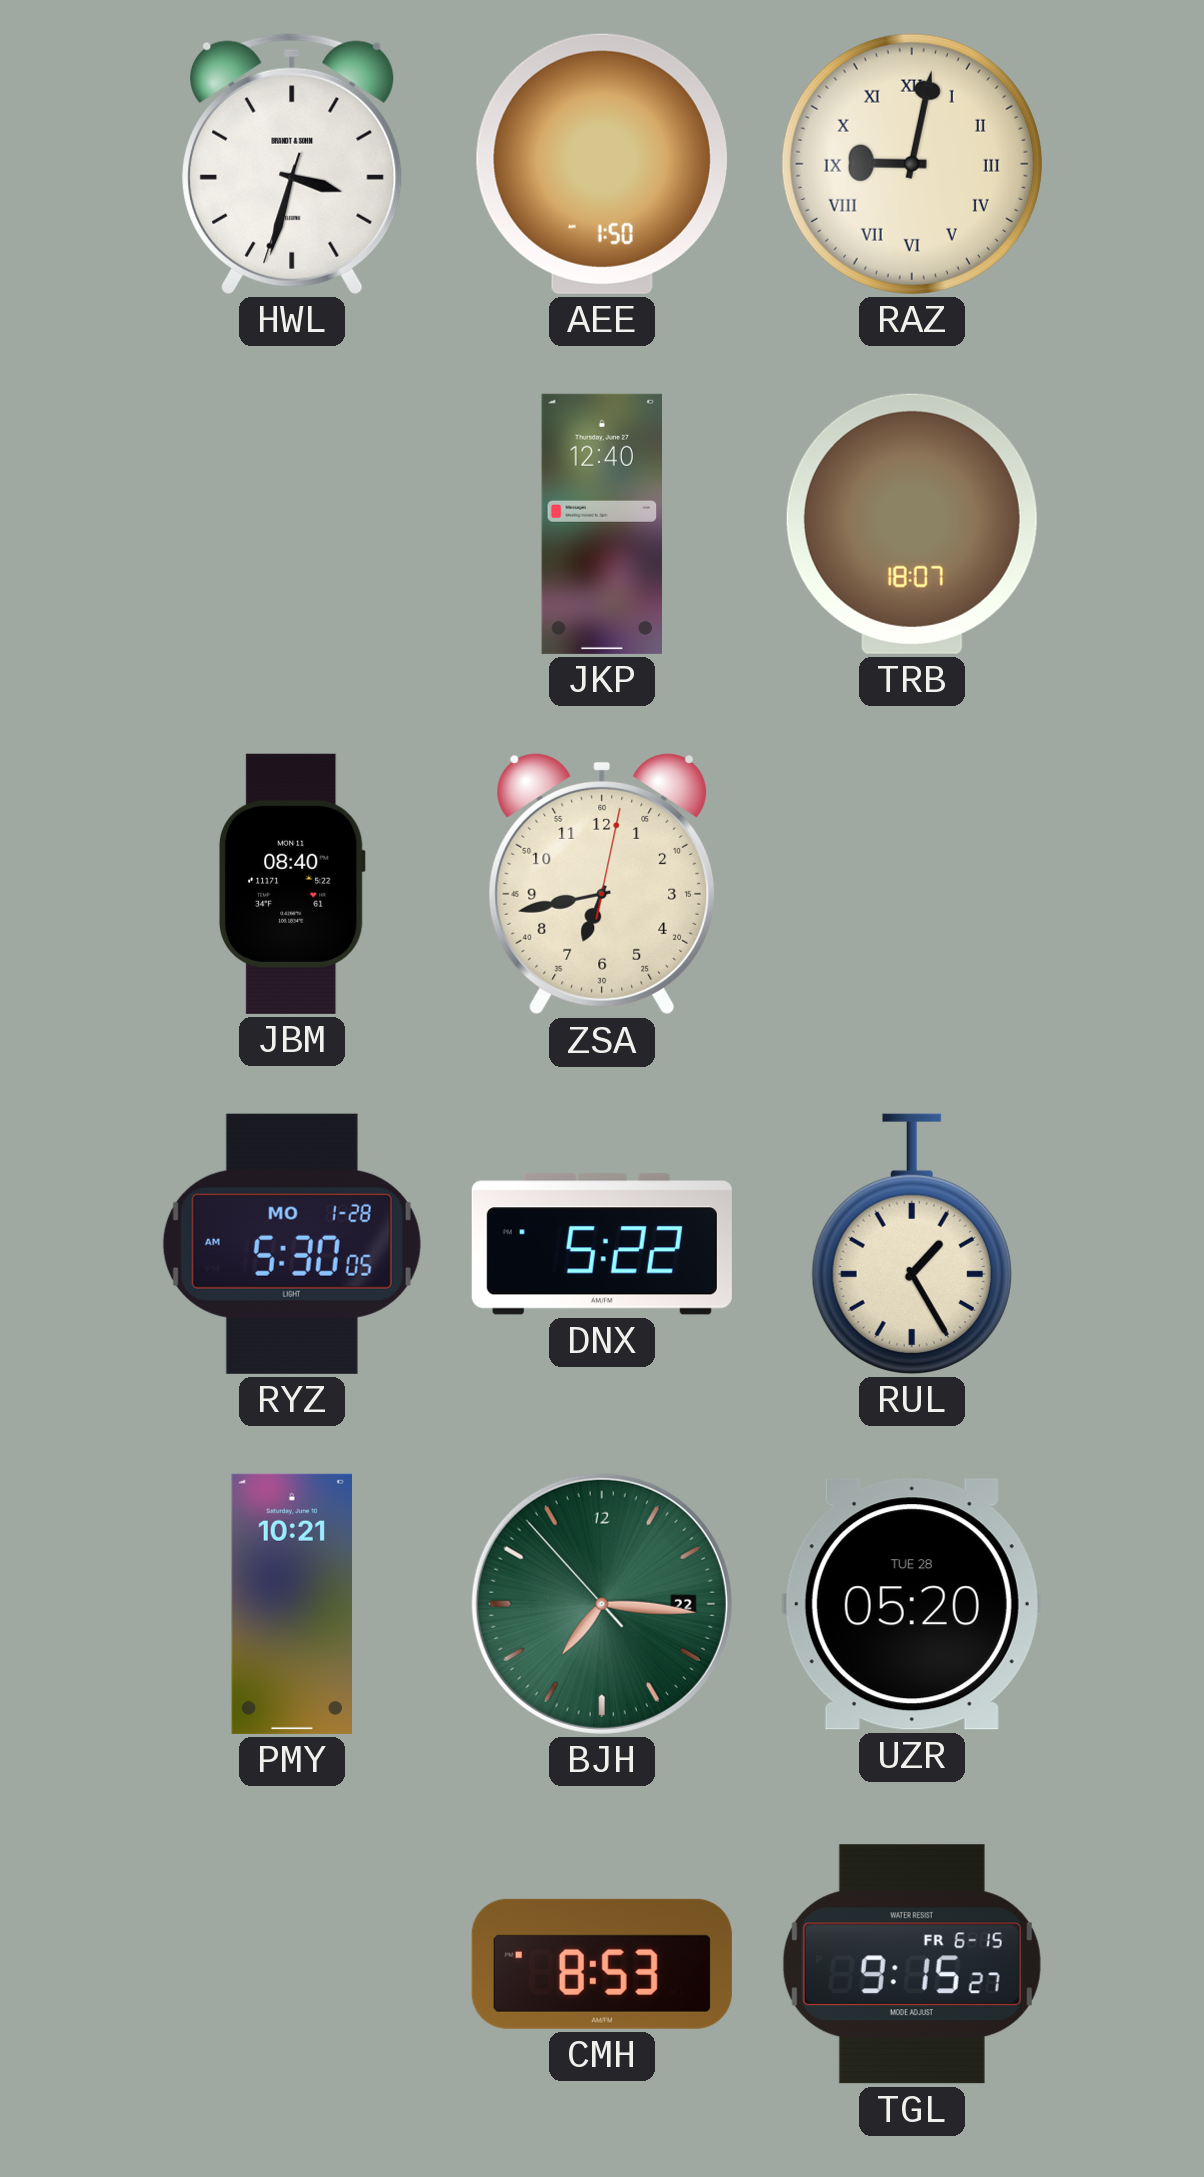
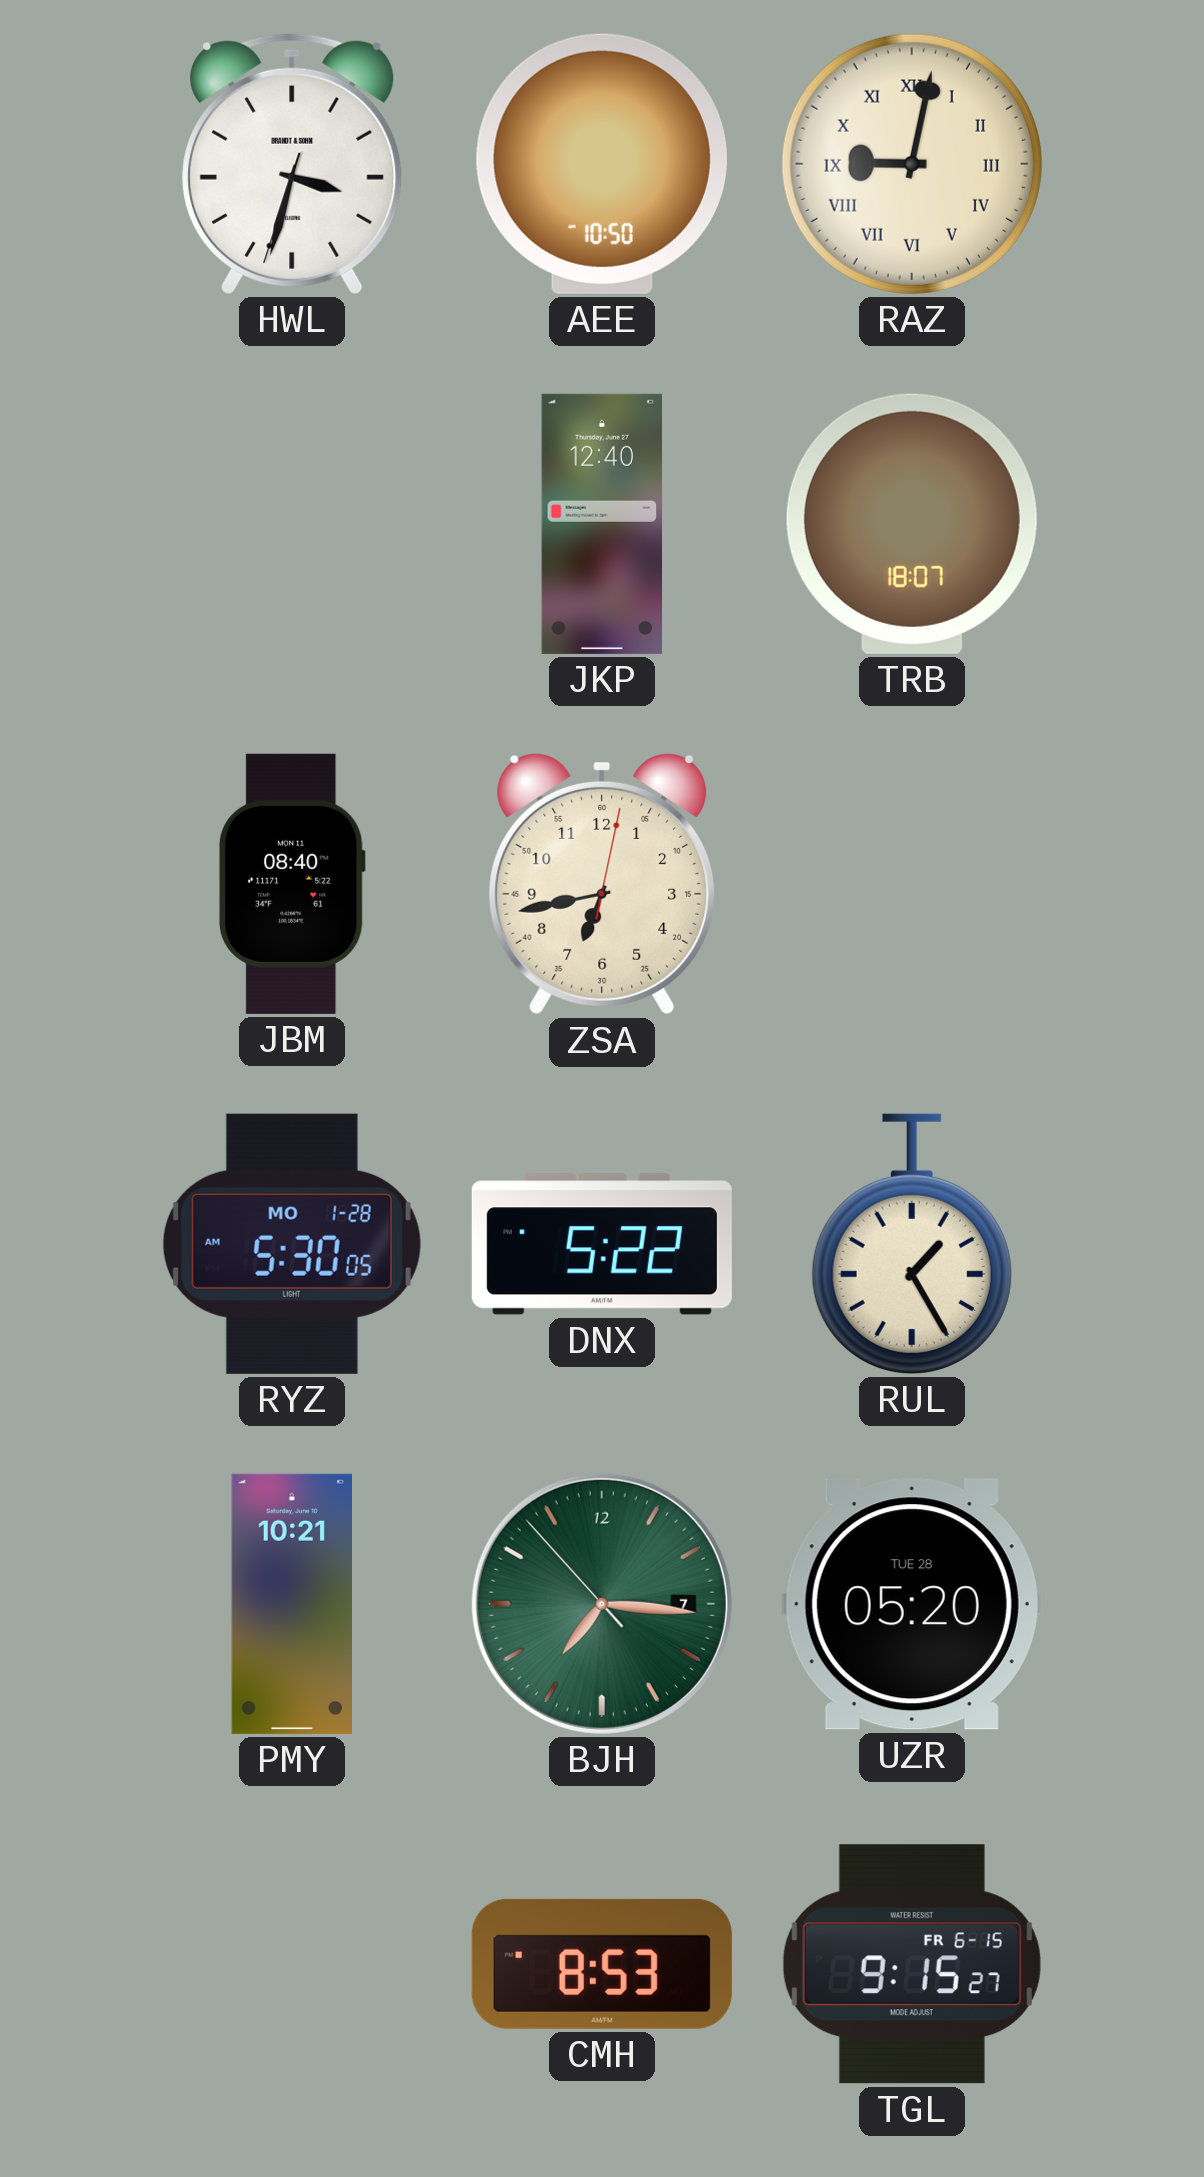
AEE: 1:50 -> 10:50
BJH date: 22 -> 7
